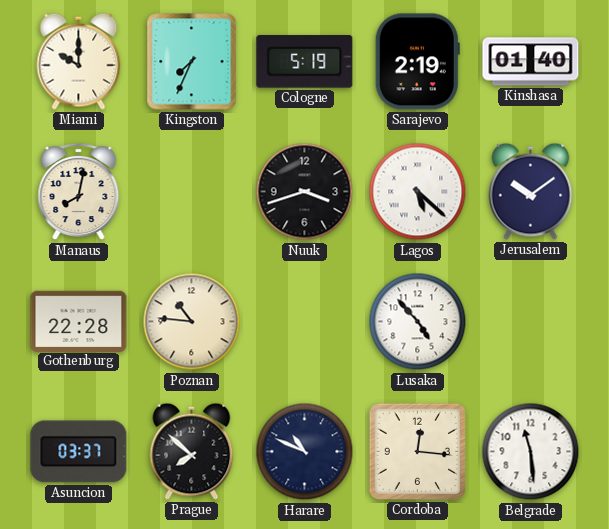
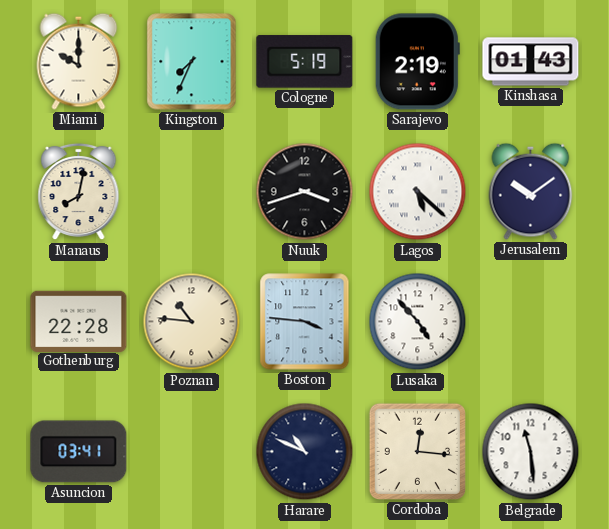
Kinshasa: 01:40 -> 01:43
Boston: none -> 3:46
Asuncion: 03:37 -> 03:41
Prague: 7:52 -> none
